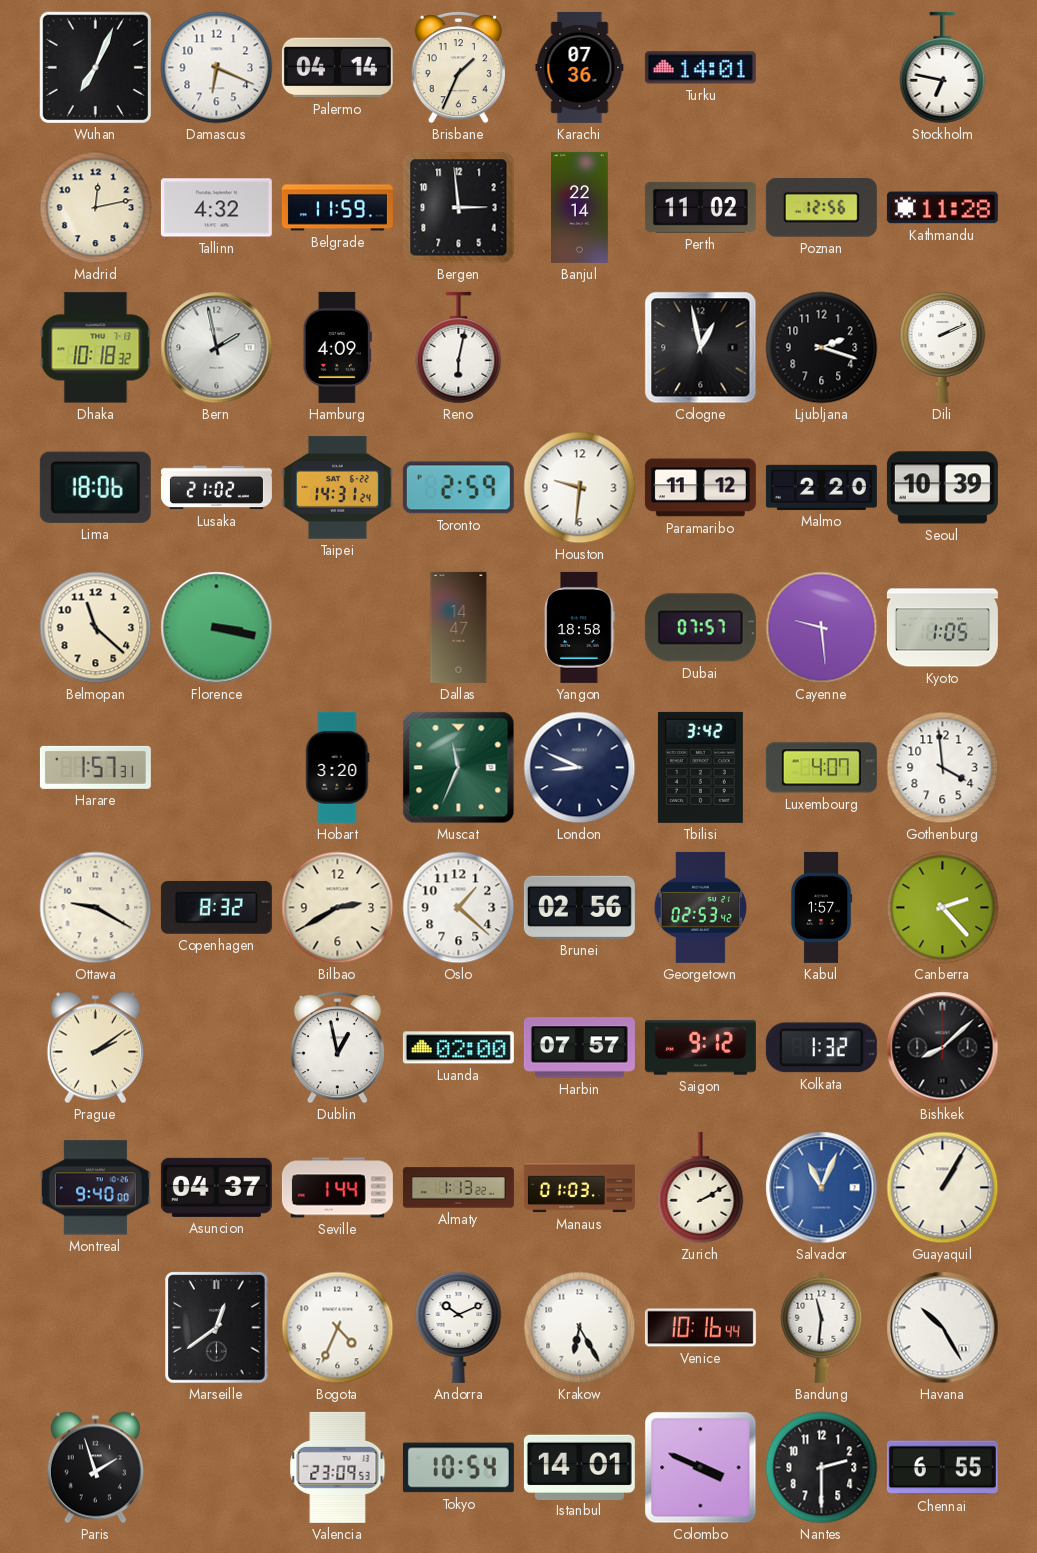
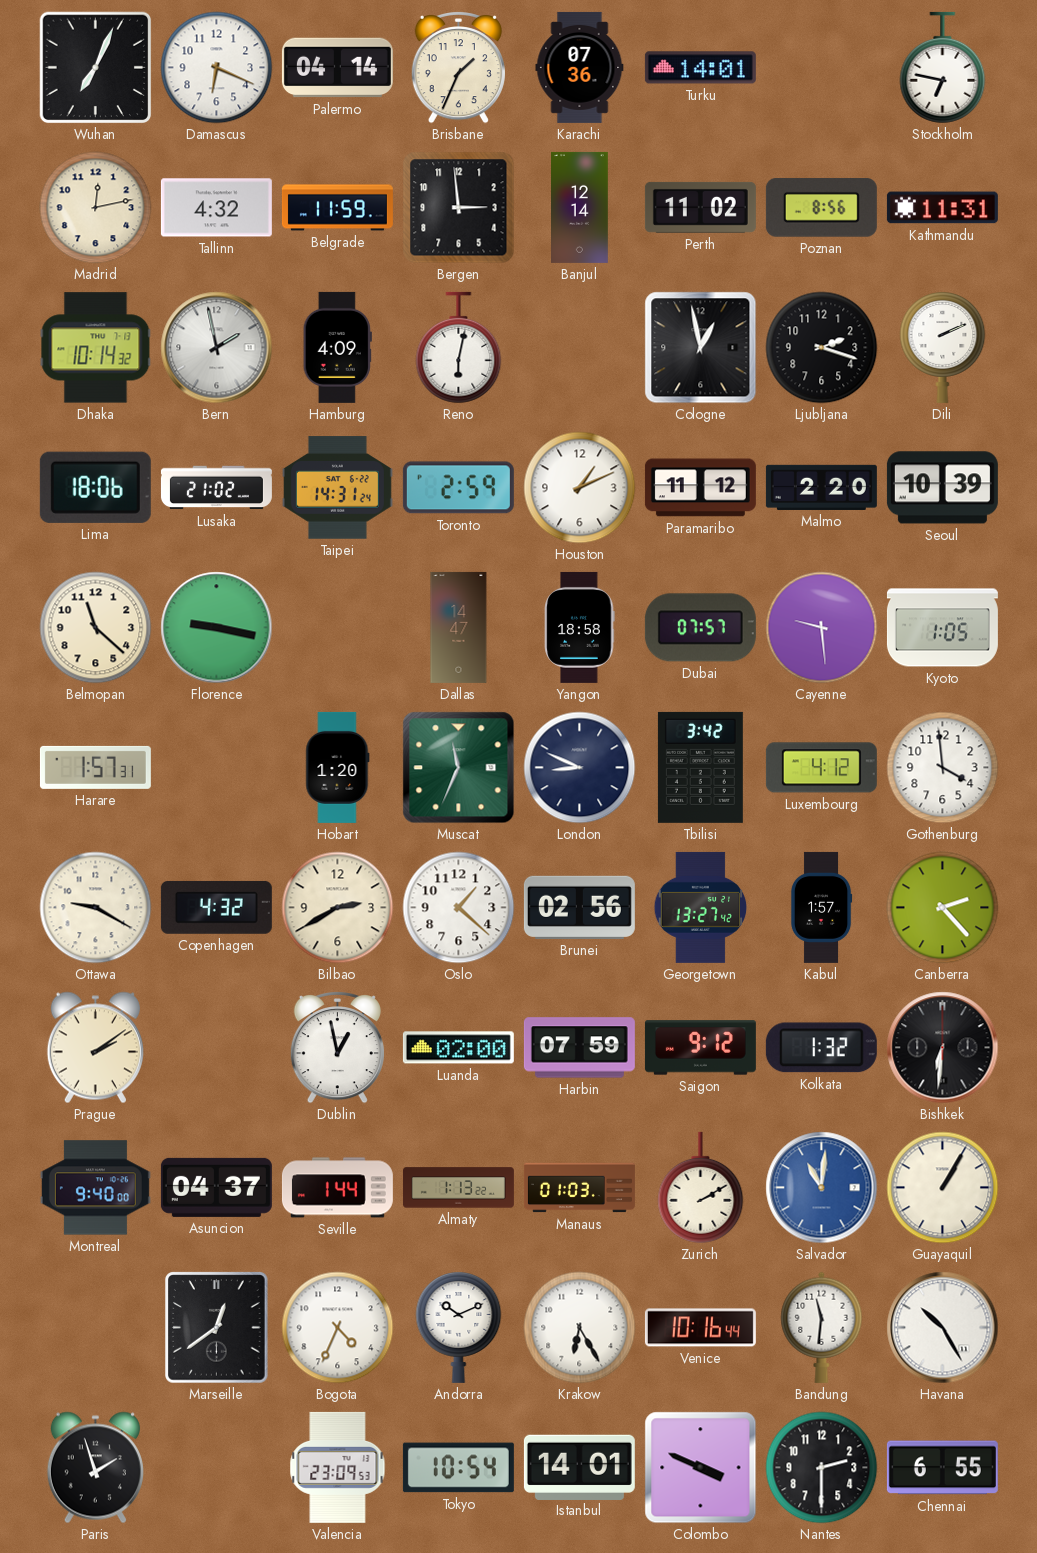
Banjul: 22:14 -> 12:14
Poznan: 12:56 -> 8:56
Kathmandu: 11:28 -> 11:31
Dhaka: 10:18 -> 10:14
Houston: 9:31 -> 1:11
Florence: 3:17 -> 9:17
Hobart: 3:20 -> 1:20
Luxembourg: 4:07 -> 4:12
Copenhagen: 8:32 -> 4:32
Georgetown: 02:53 -> 13:27
Harbin: 07:57 -> 07:59
Bishkek: 8:08 -> 6:31
Salvador: 11:04 -> 11:01
